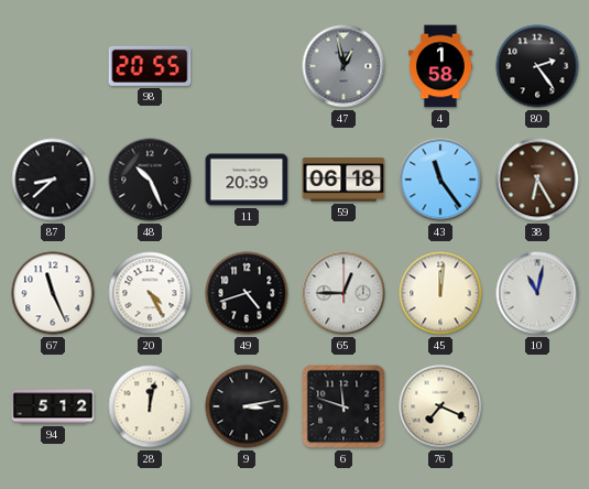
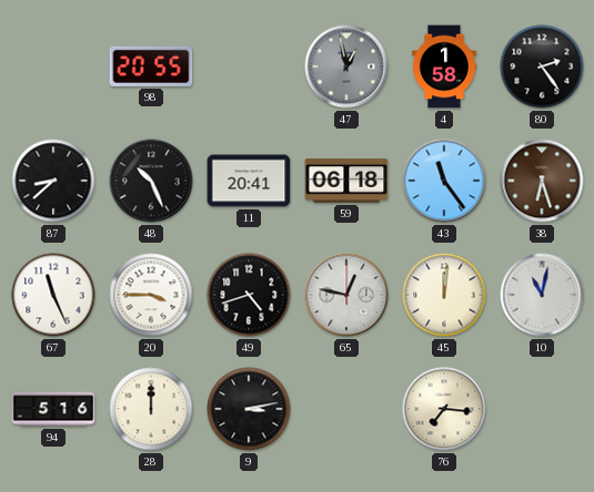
11: 20:39 -> 20:41
38: 6:25 -> 6:27
20: 4:25 -> 3:45
65: 12:45 -> 12:47
94: 5:12 -> 5:16
28: 12:02 -> 12:00
6: 11:48 -> none
76: 7:19 -> 7:16
